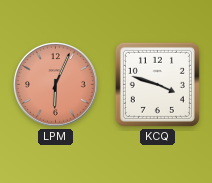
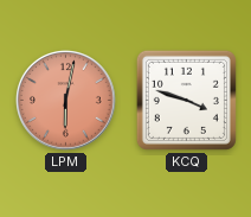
LPM: 6:04 -> 6:02
